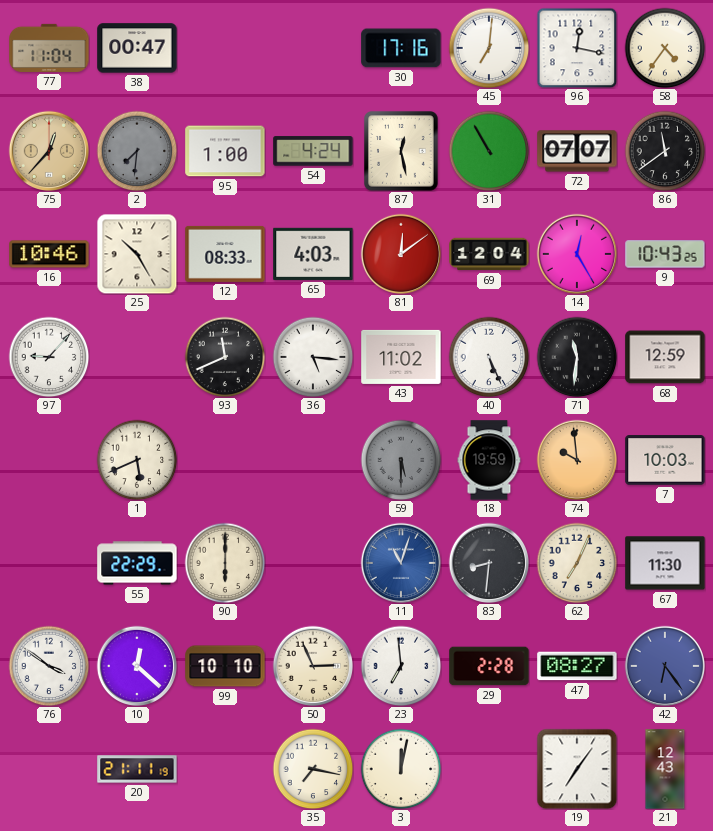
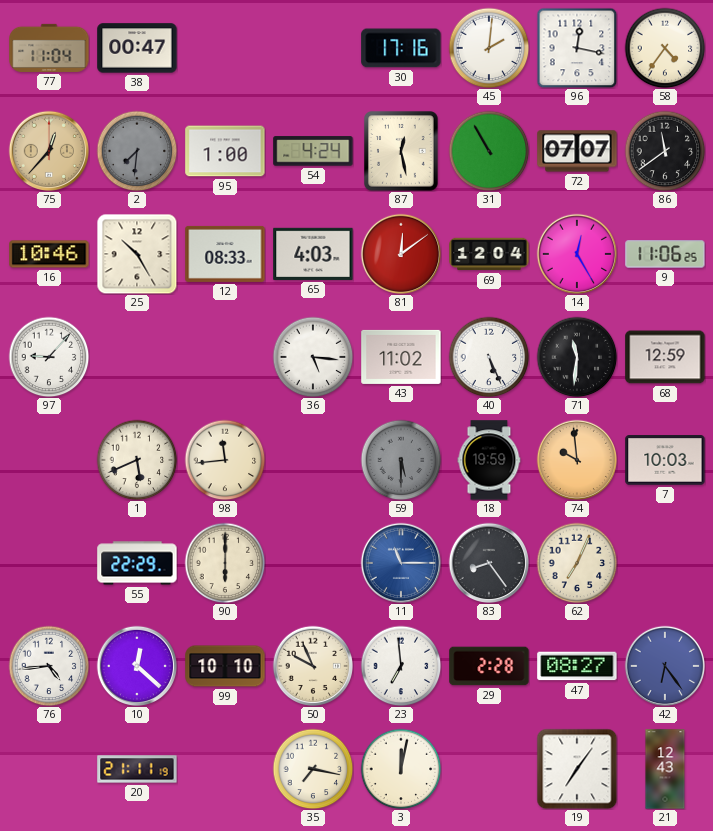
45: 7:01 -> 2:01
9: 10:43 -> 11:06
93: 11:41 -> none
98: none -> 11:44
11: 11:03 -> 11:15
83: 8:31 -> 8:24
67: 11:30 -> none
76: 3:51 -> 4:44
50: 2:56 -> 9:56
